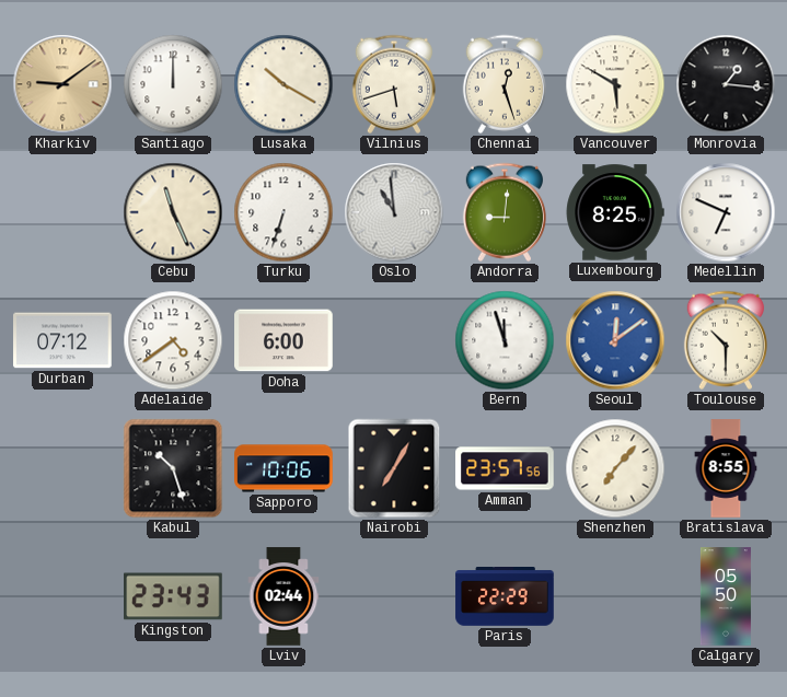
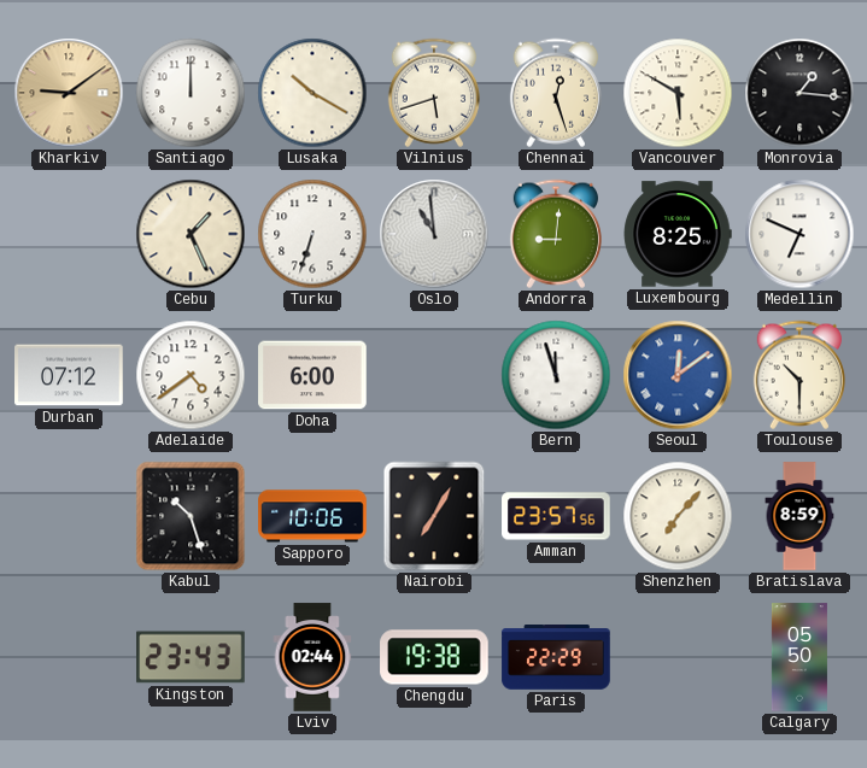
Cebu: 11:26 -> 1:26
Bratislava: 8:55 -> 8:59
Chengdu: none -> 19:38
